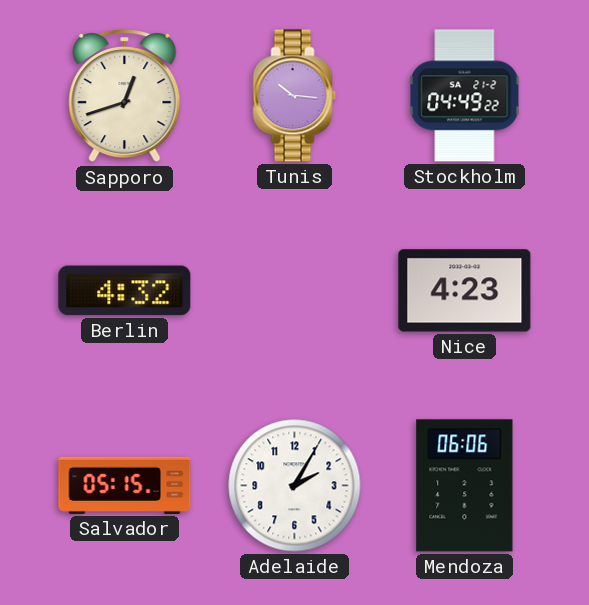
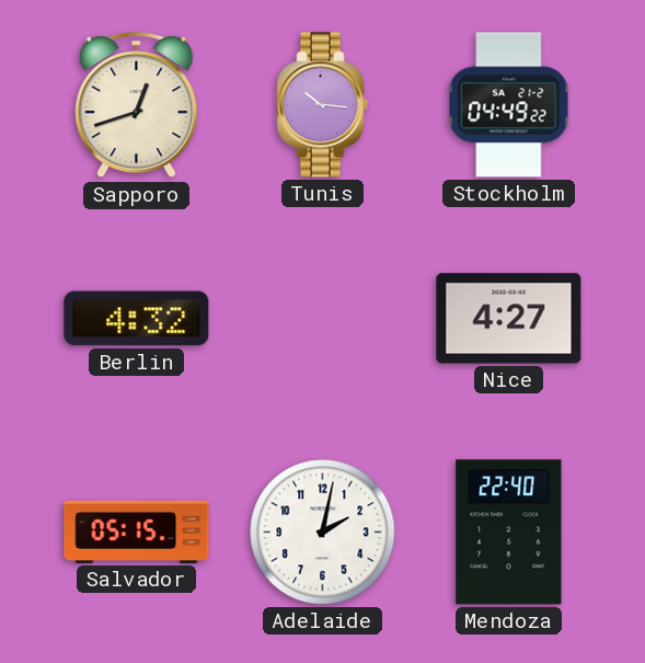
Nice: 4:23 -> 4:27
Adelaide: 2:05 -> 2:02
Mendoza: 06:06 -> 22:40
